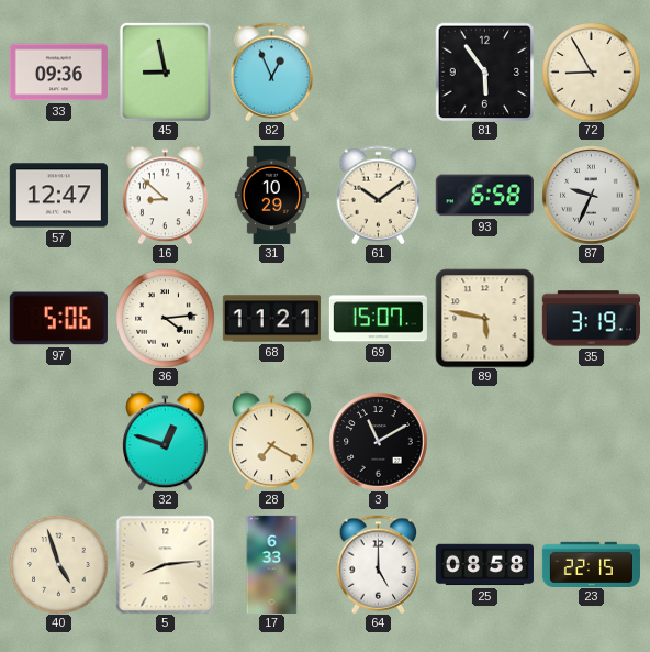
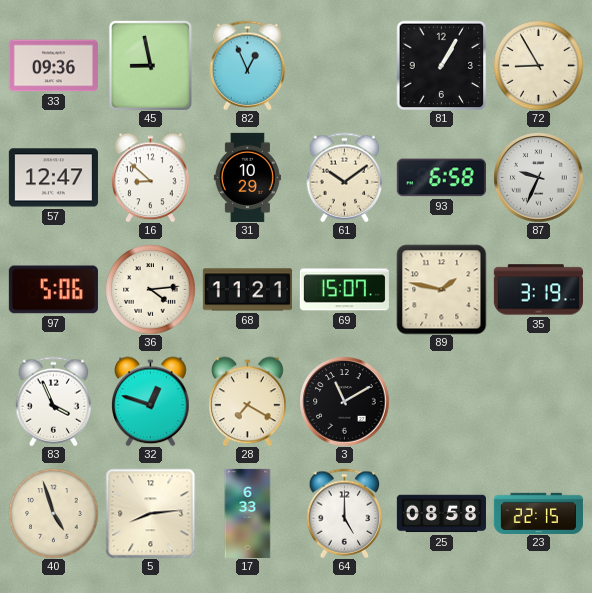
81: 5:54 -> 1:05
89: 5:47 -> 1:47
83: none -> 3:56
